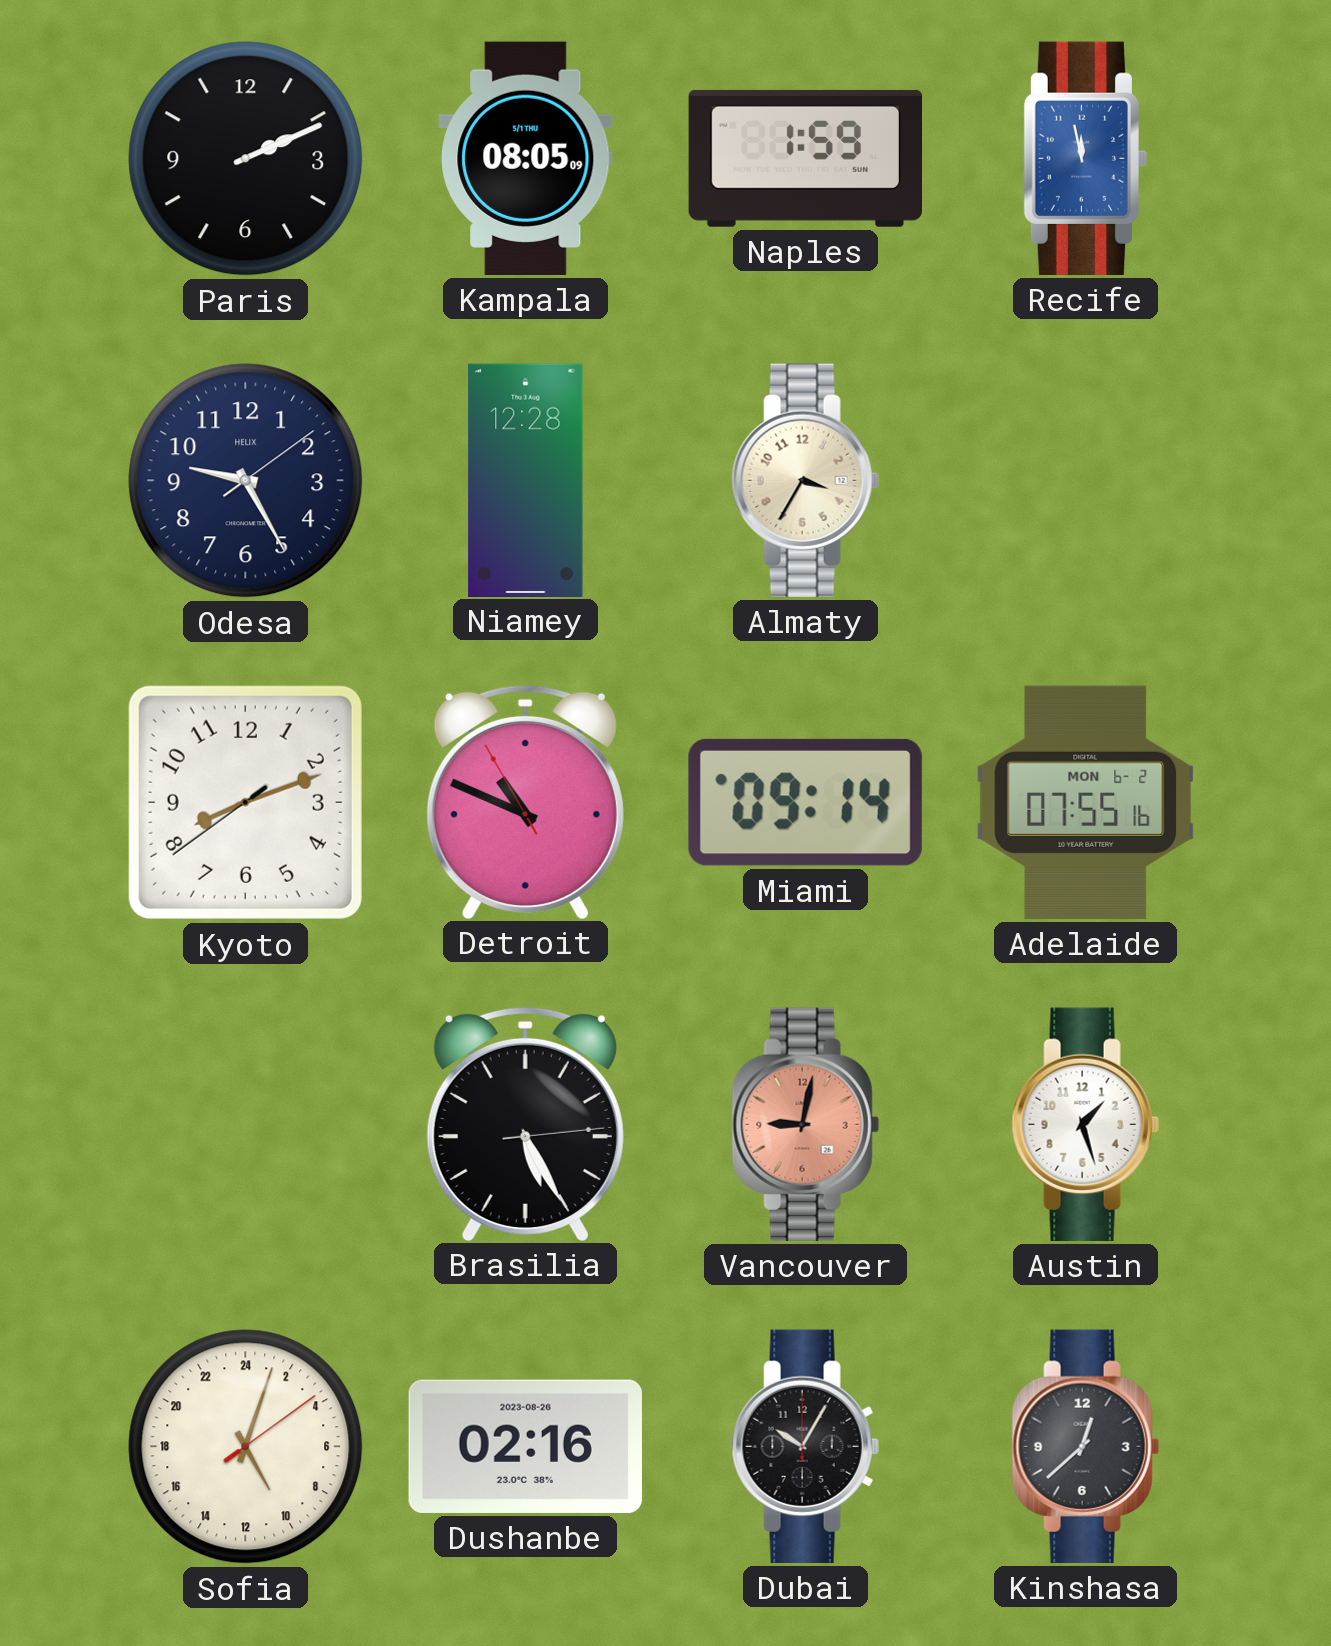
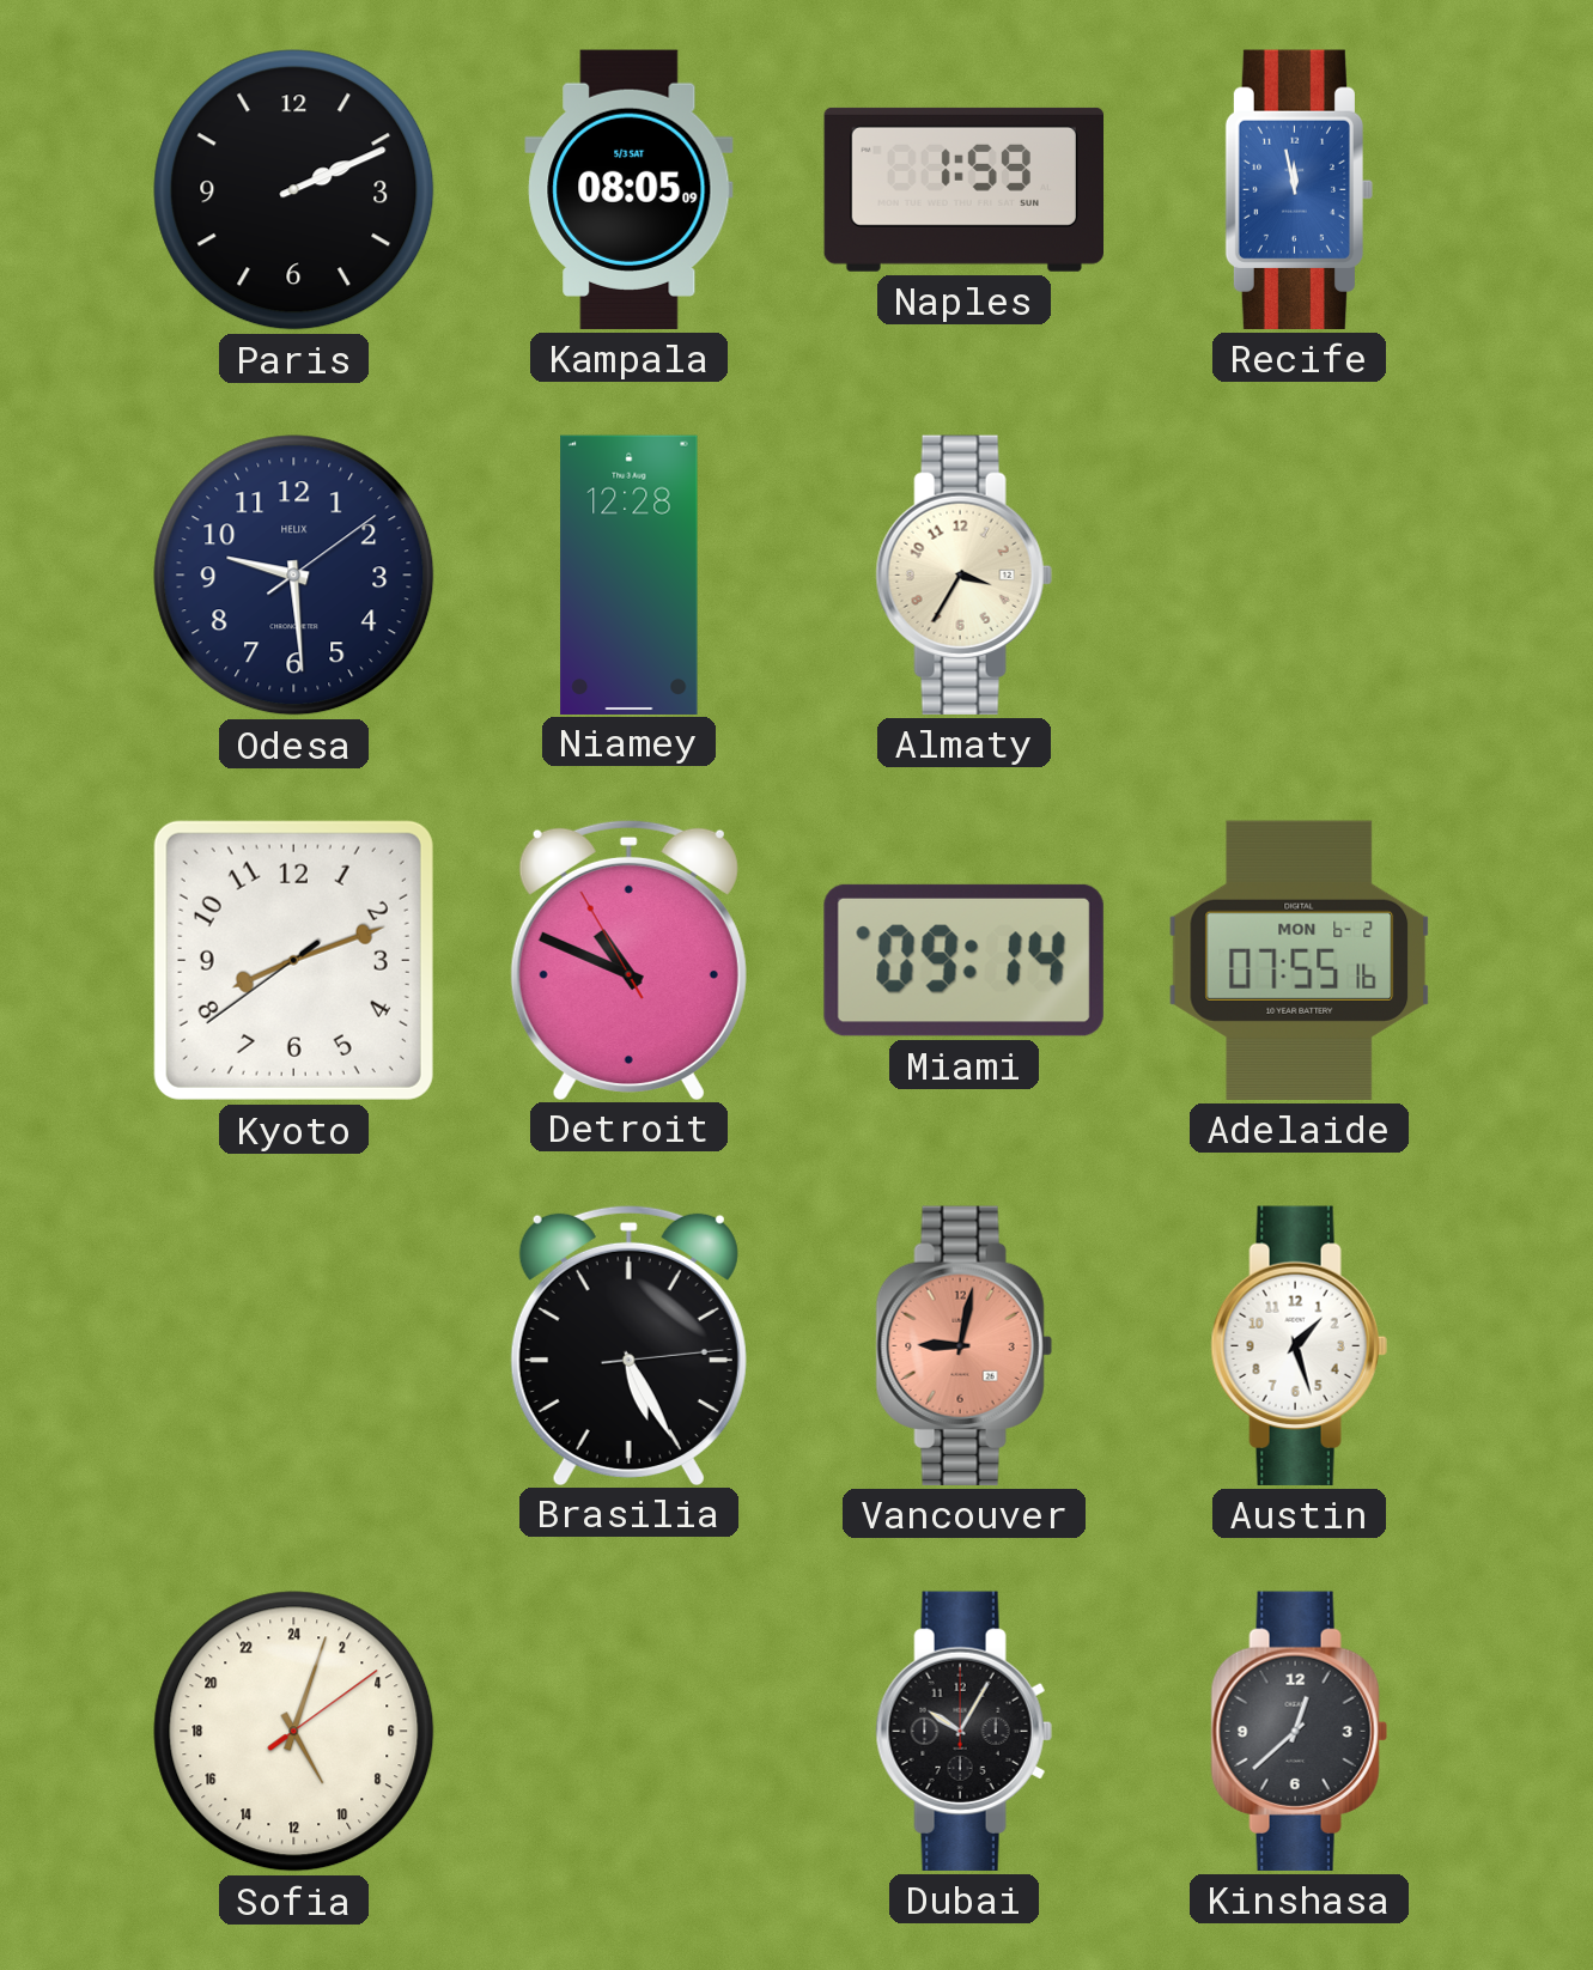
Kampala date: 5/1 THU -> 5/3 SAT
Odesa: 9:25 -> 9:29
Dushanbe: 02:16 -> none
